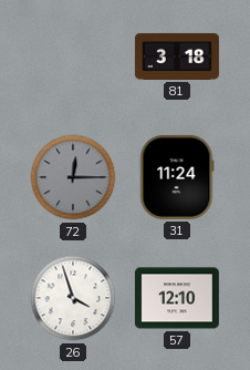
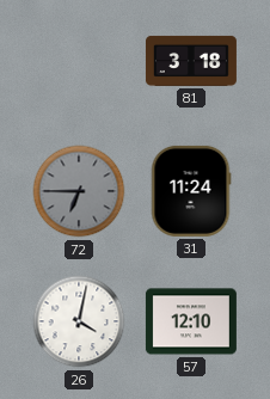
72: 12:15 -> 6:45
26: 3:57 -> 4:02
